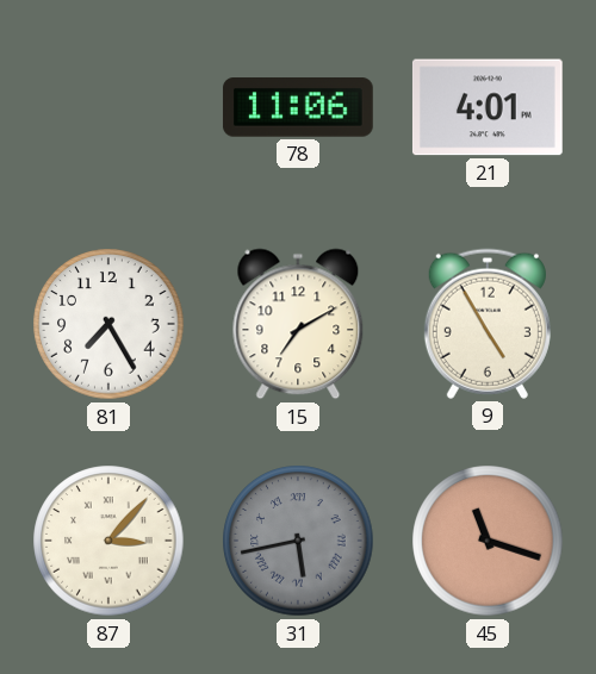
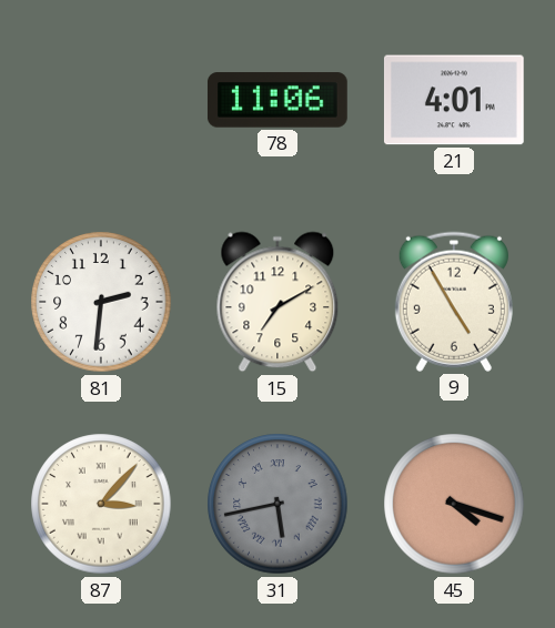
81: 7:25 -> 2:31
45: 11:18 -> 4:18
